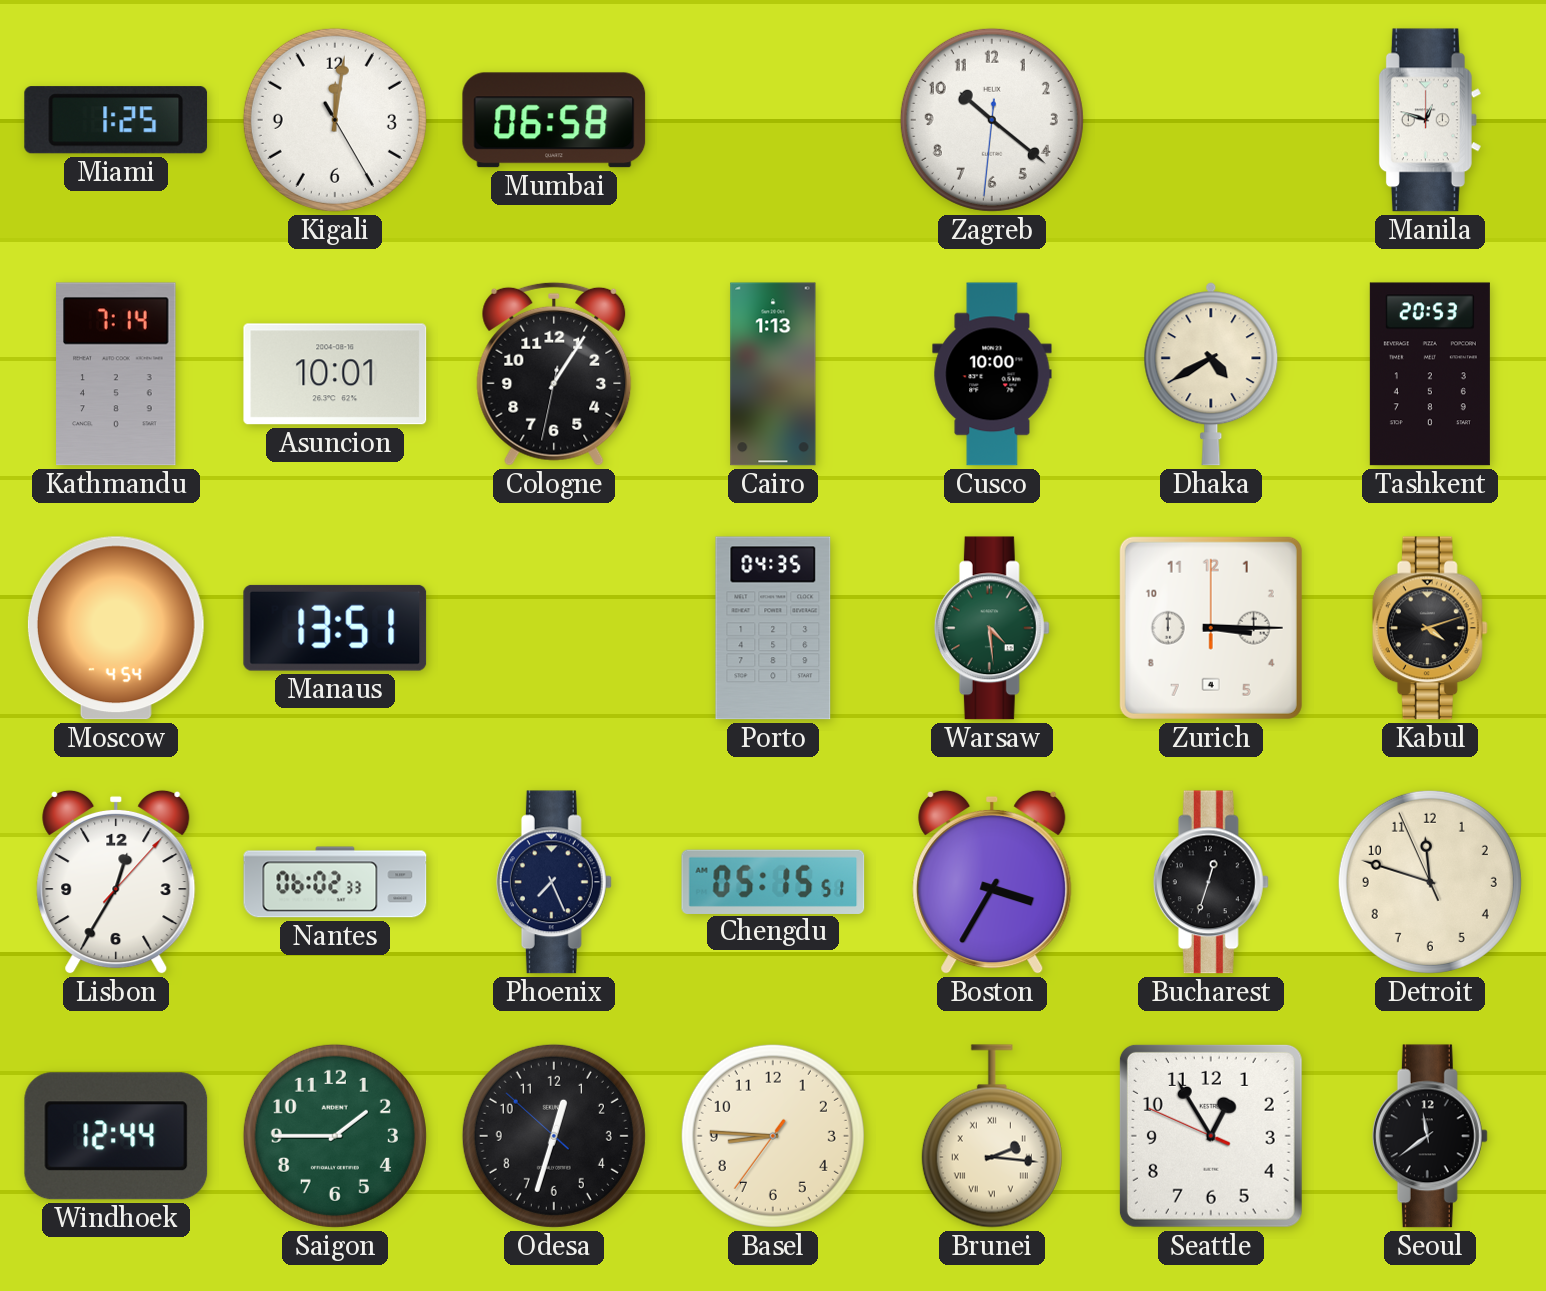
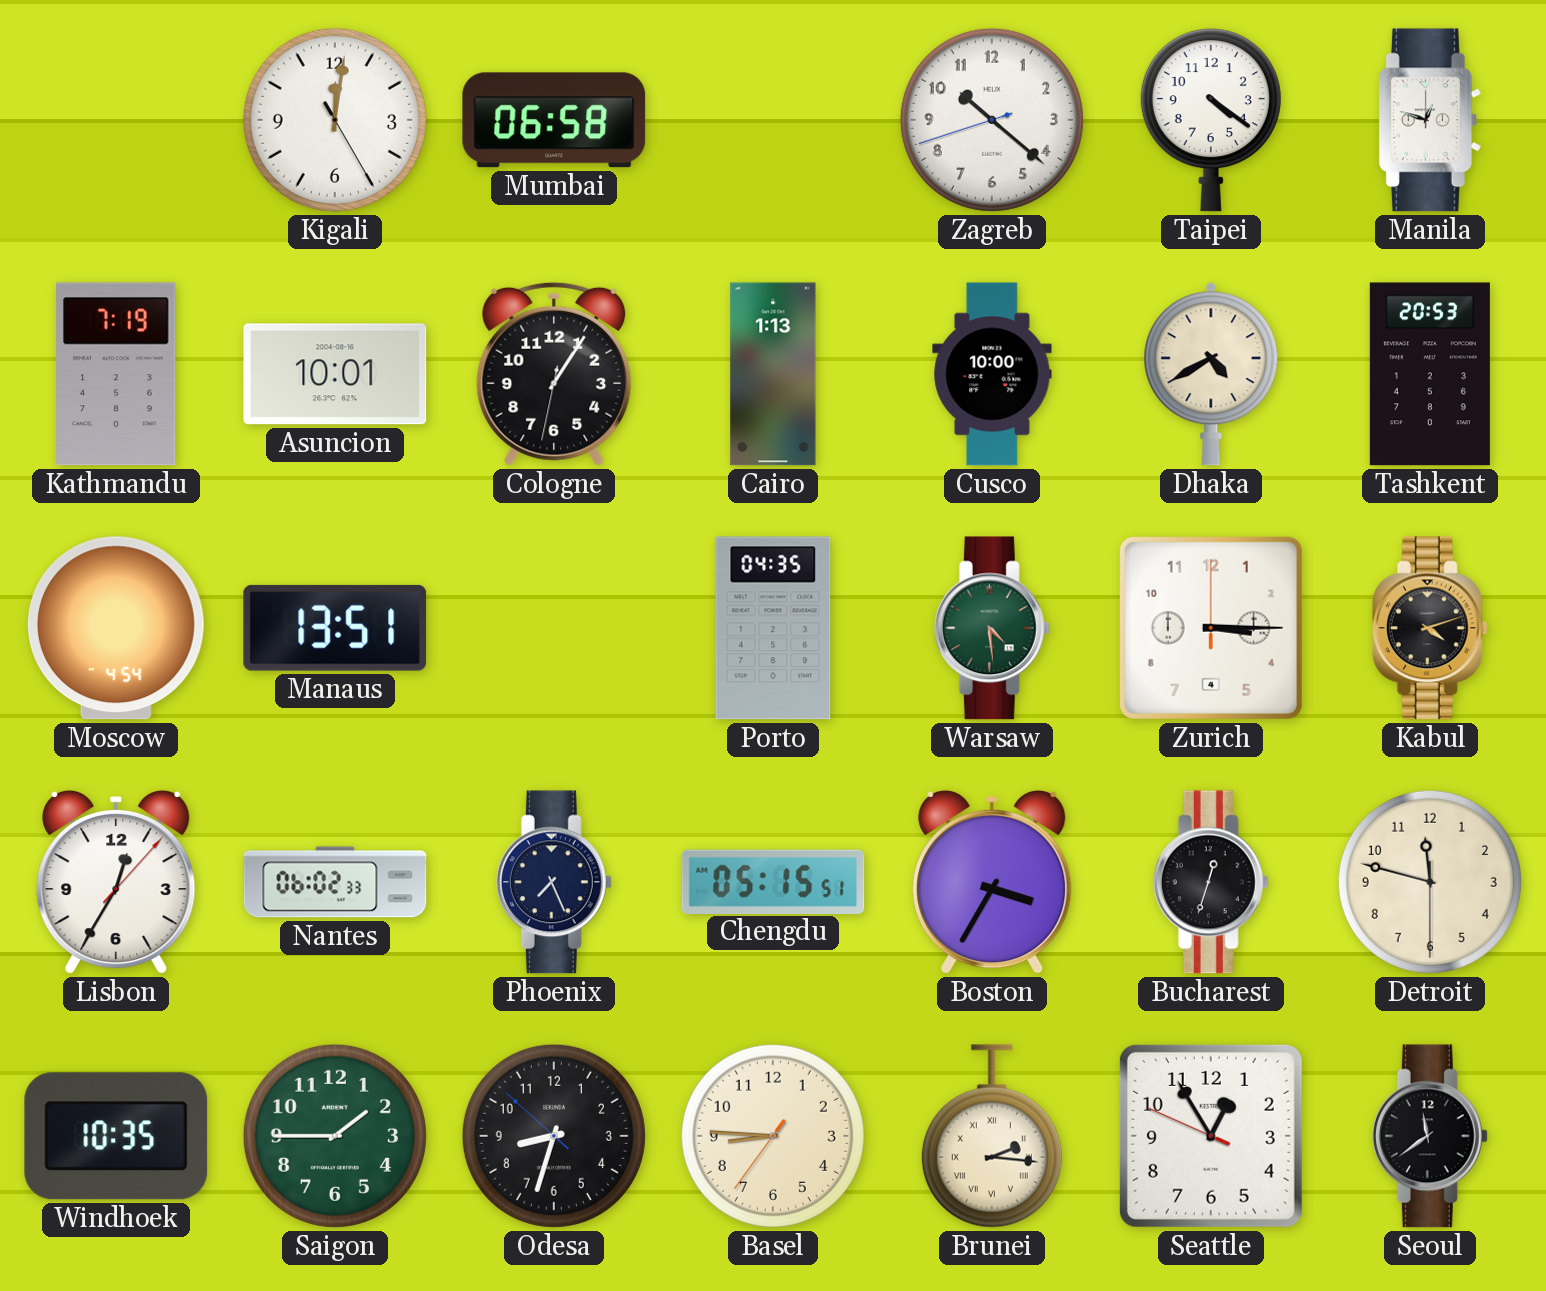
Miami: 1:25 -> none
Zagreb: 10:21:31 -> 10:21:42
Taipei: none -> 4:21
Kathmandu: 7:14 -> 7:19
Detroit: 11:47:56 -> 11:47:30
Windhoek: 12:44 -> 10:35
Odesa: 12:32 -> 8:32
